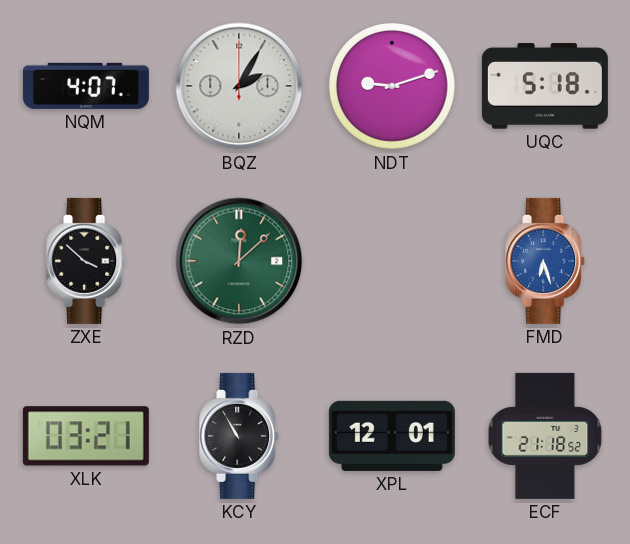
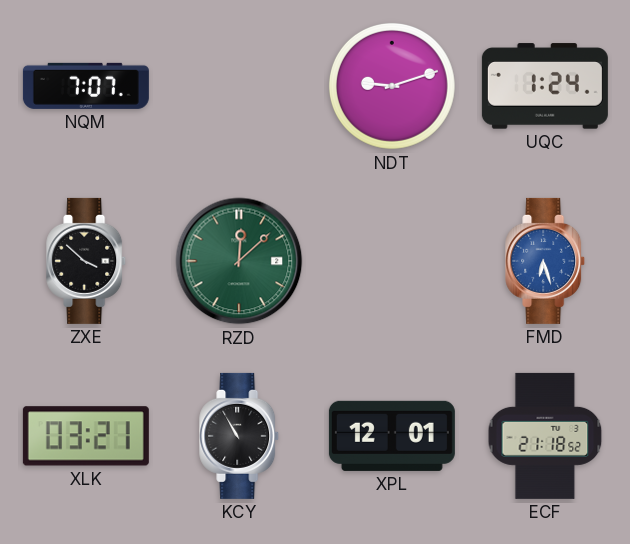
NQM: 4:07 -> 7:07
BQZ: 2:05 -> none
UQC: 5:18 -> 1:24
